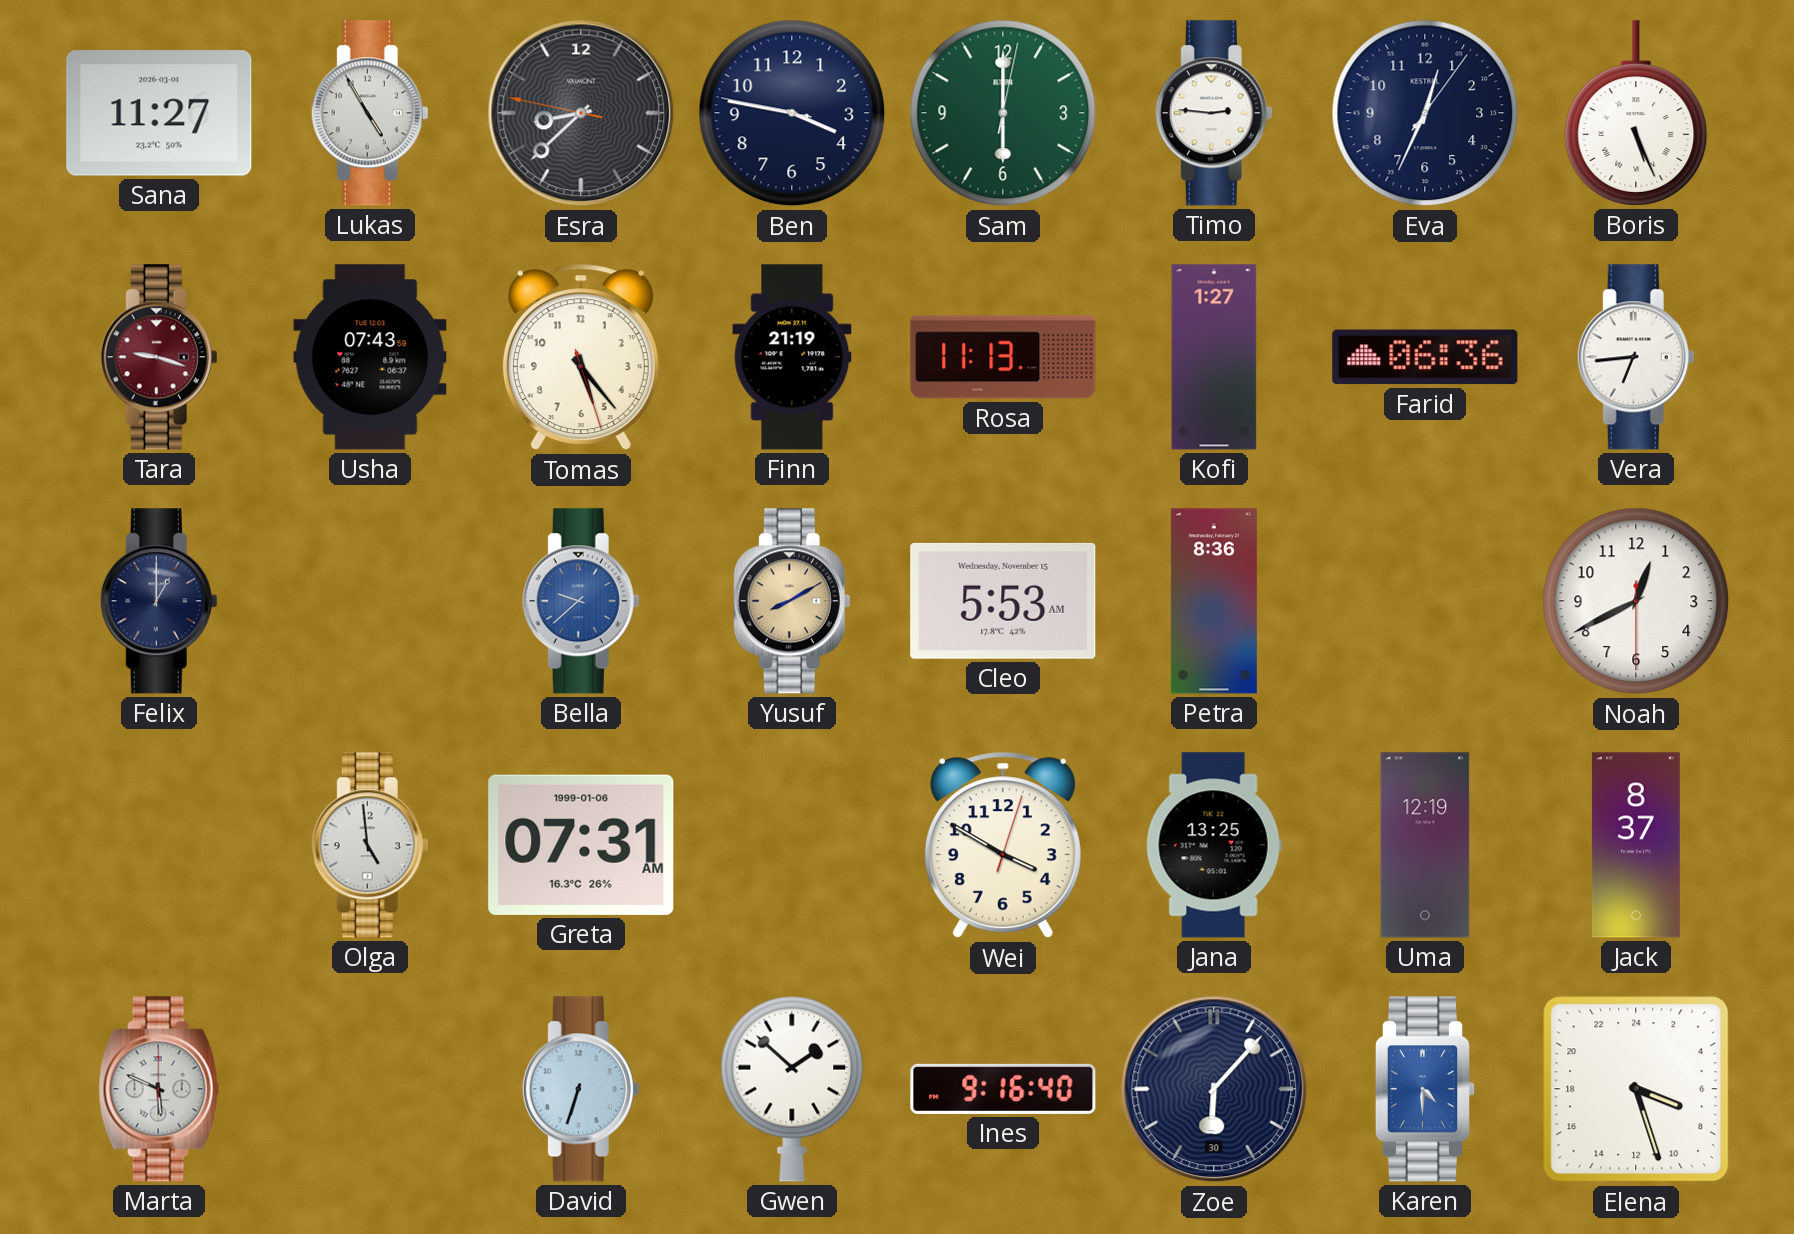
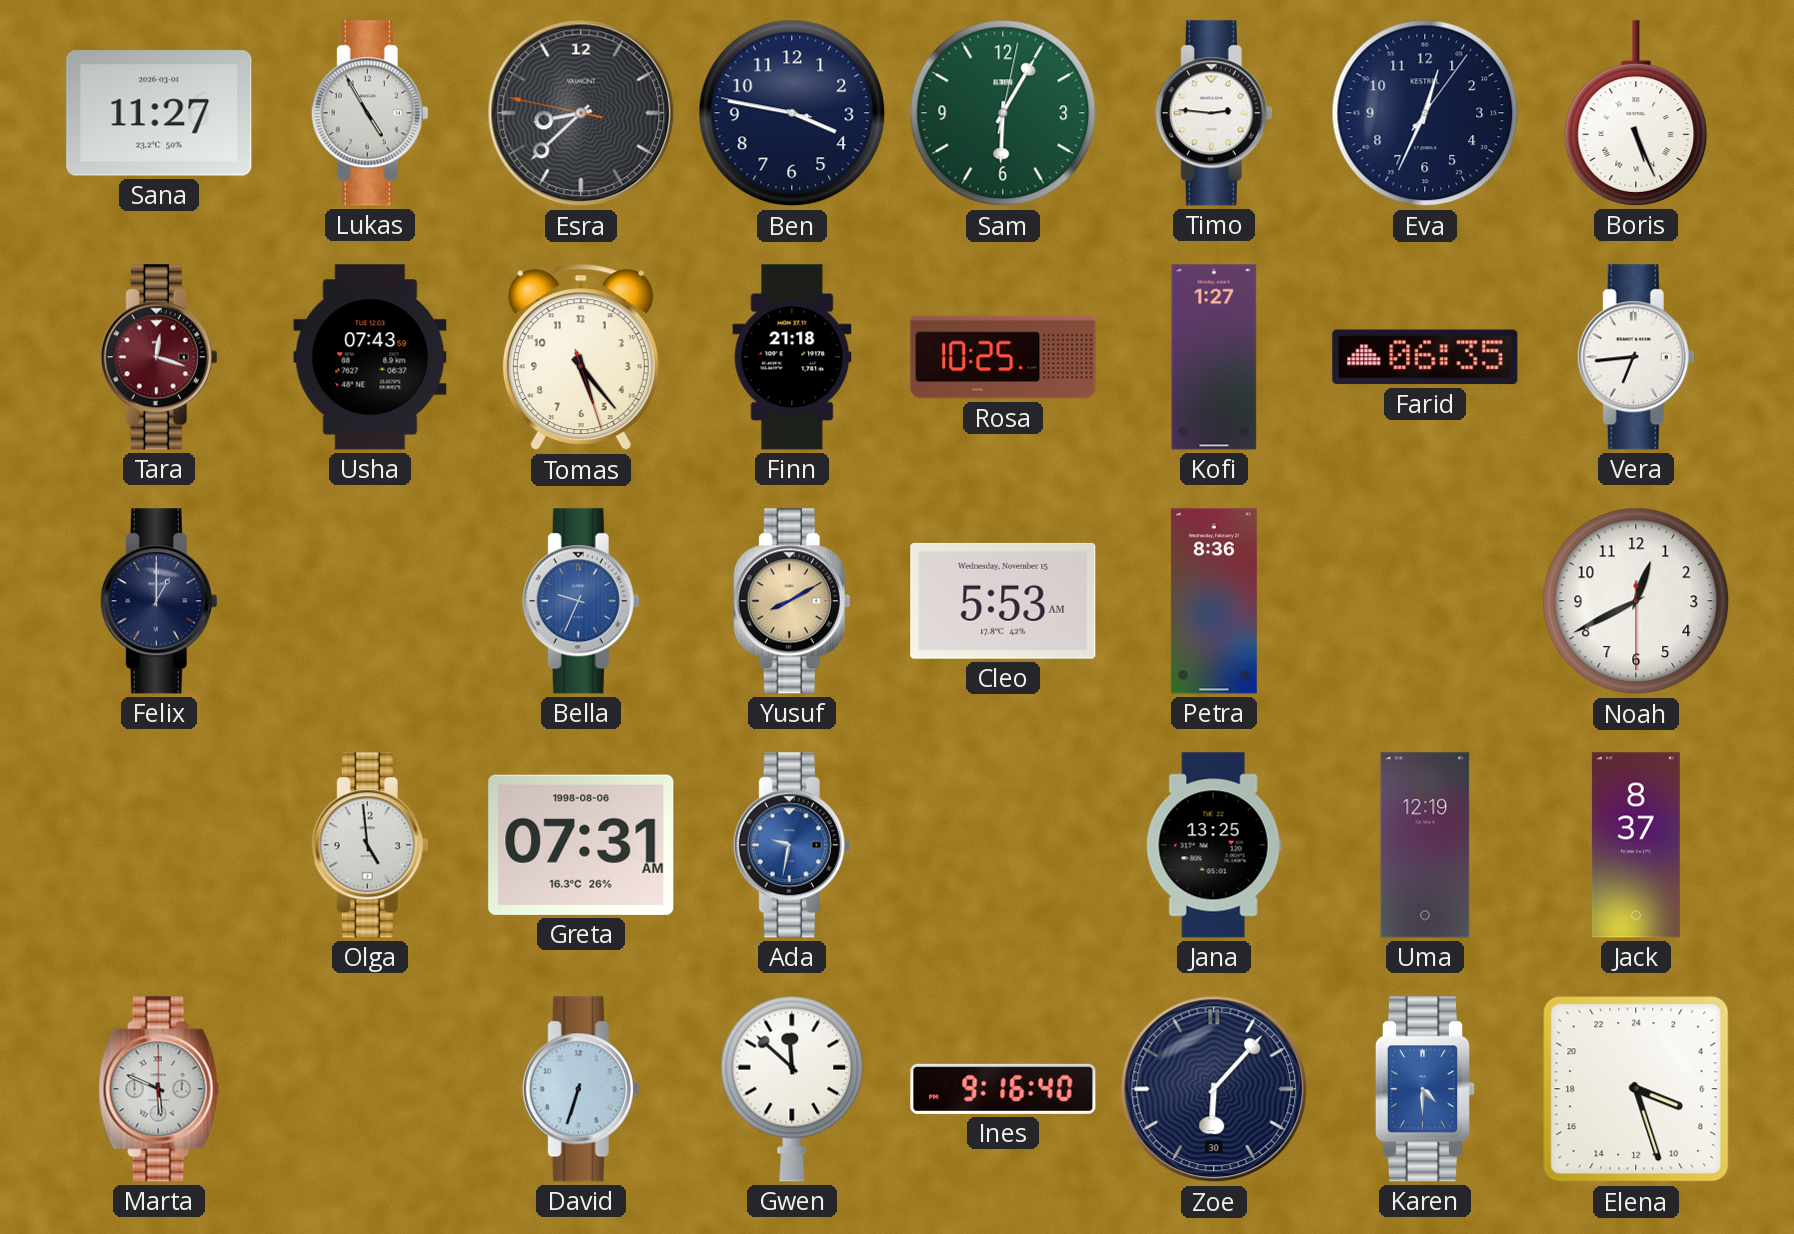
Sam: 6:00 -> 6:05
Tara: 9:18 -> 12:18
Finn: 21:19 -> 21:18
Rosa: 11:13 -> 10:25
Farid: 06:36 -> 06:35
Bella: 9:38 -> 9:34
Greta date: 1999-01-06 -> 1998-08-06
Ada: none -> 9:32
Wei: 3:50 -> none
Gwen: 1:52 -> 11:52
